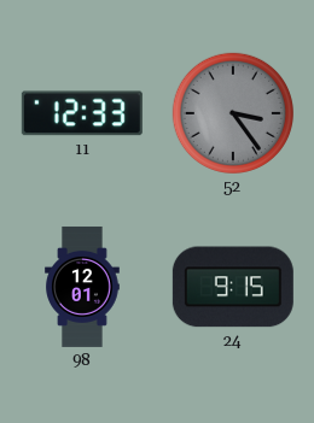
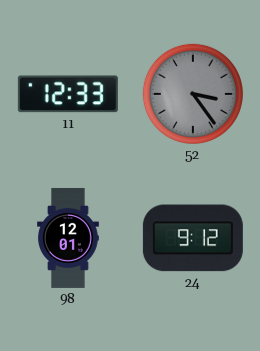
24: 9:15 -> 9:12
